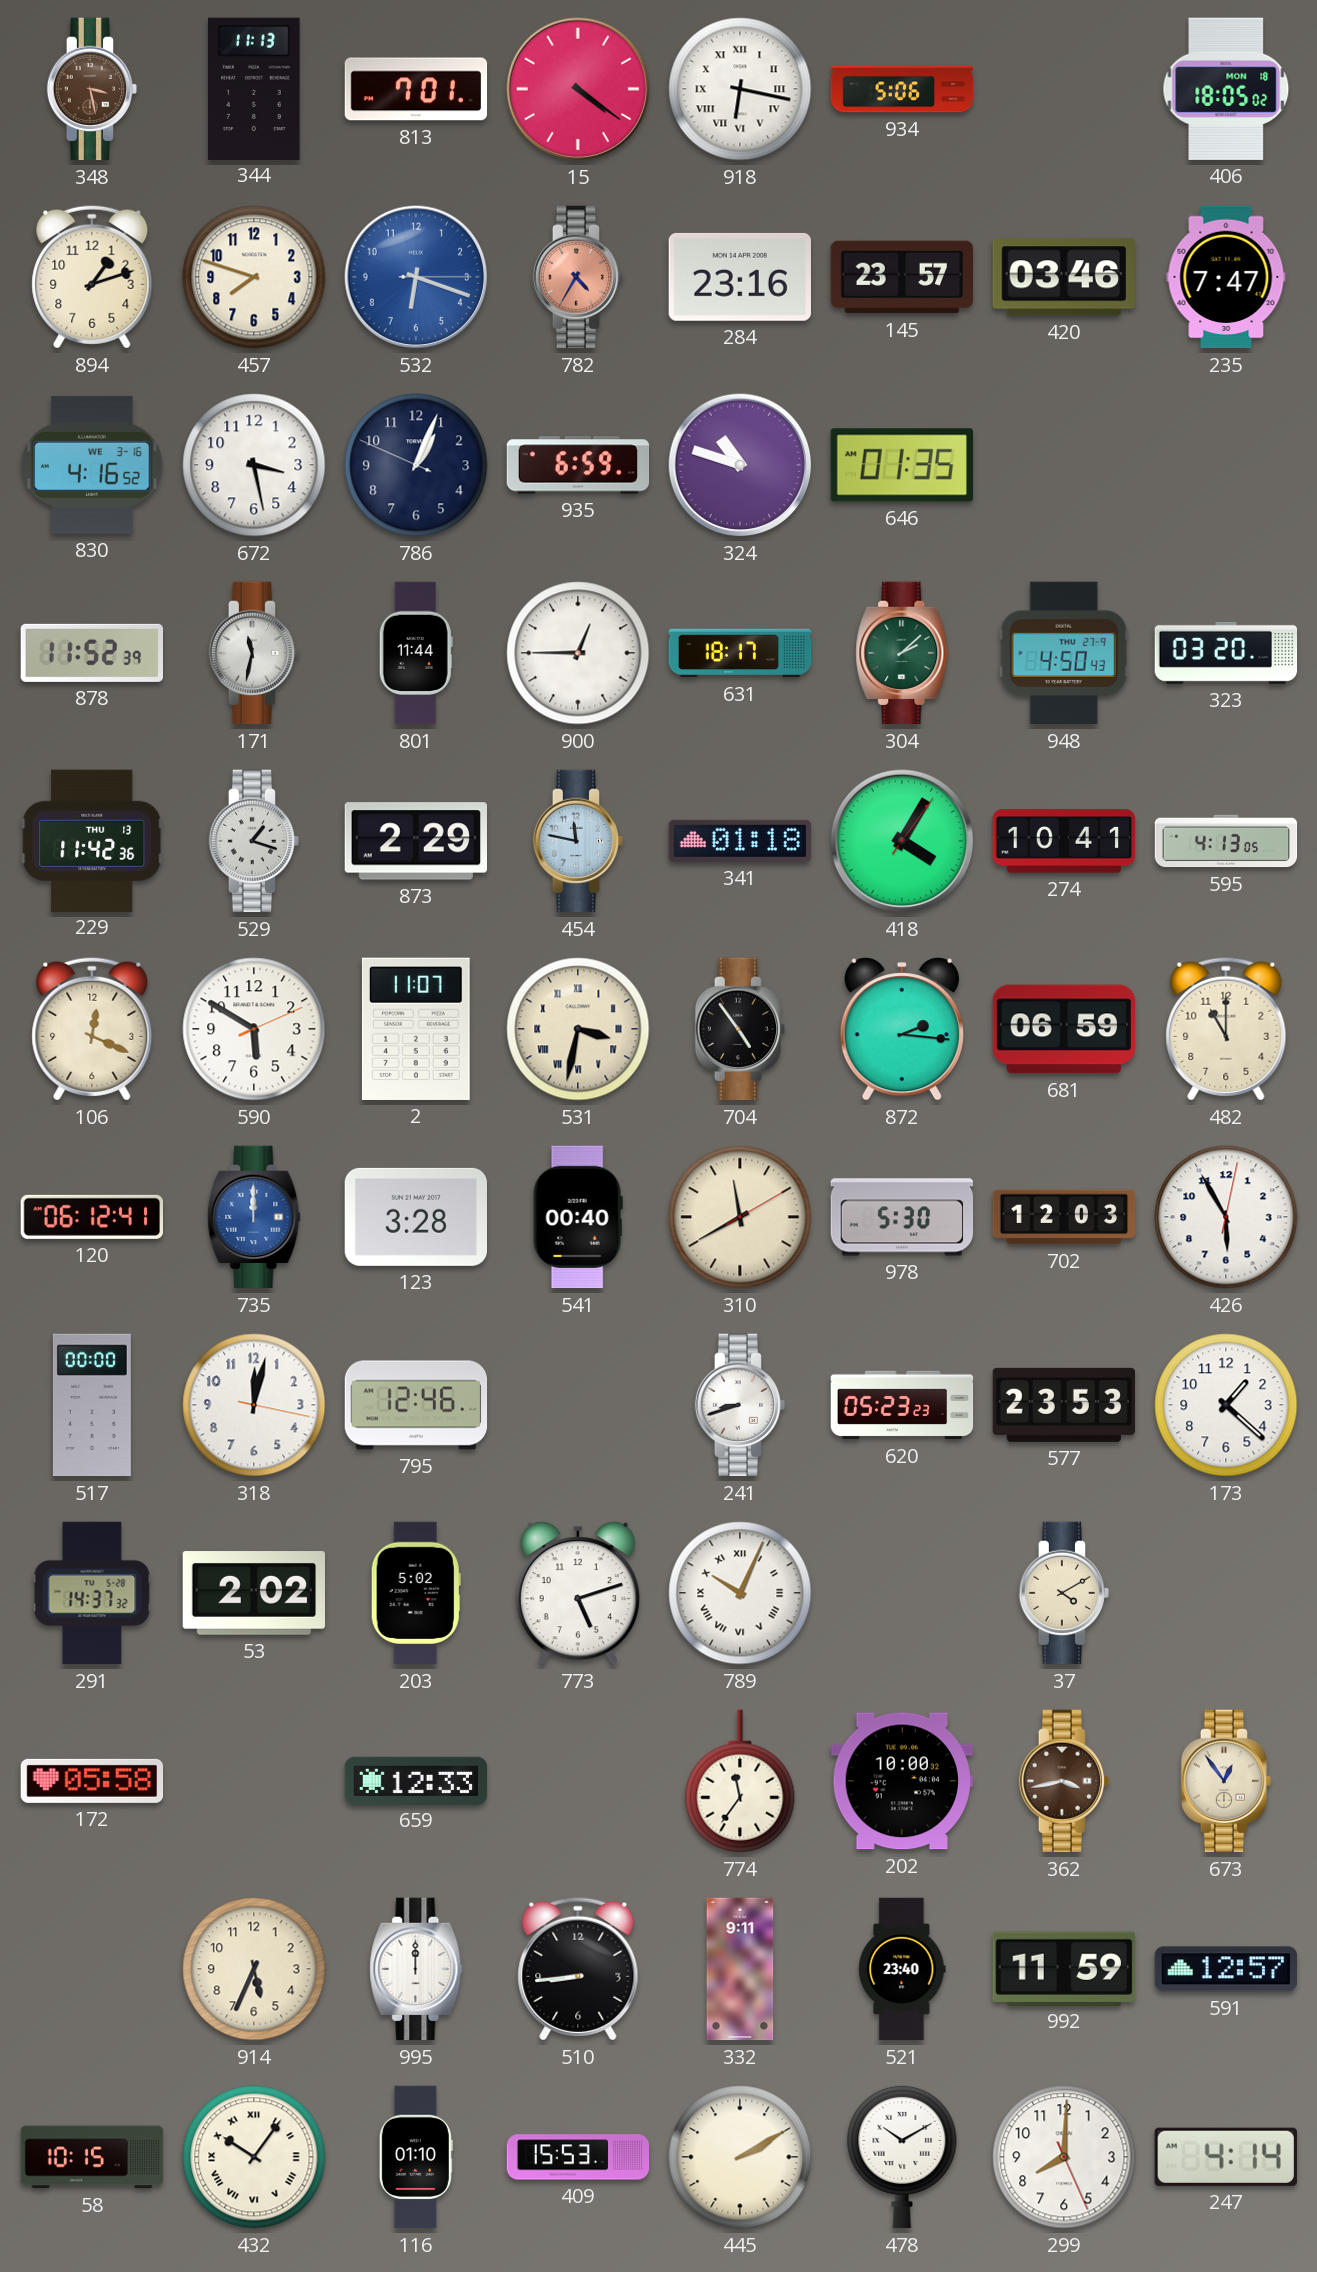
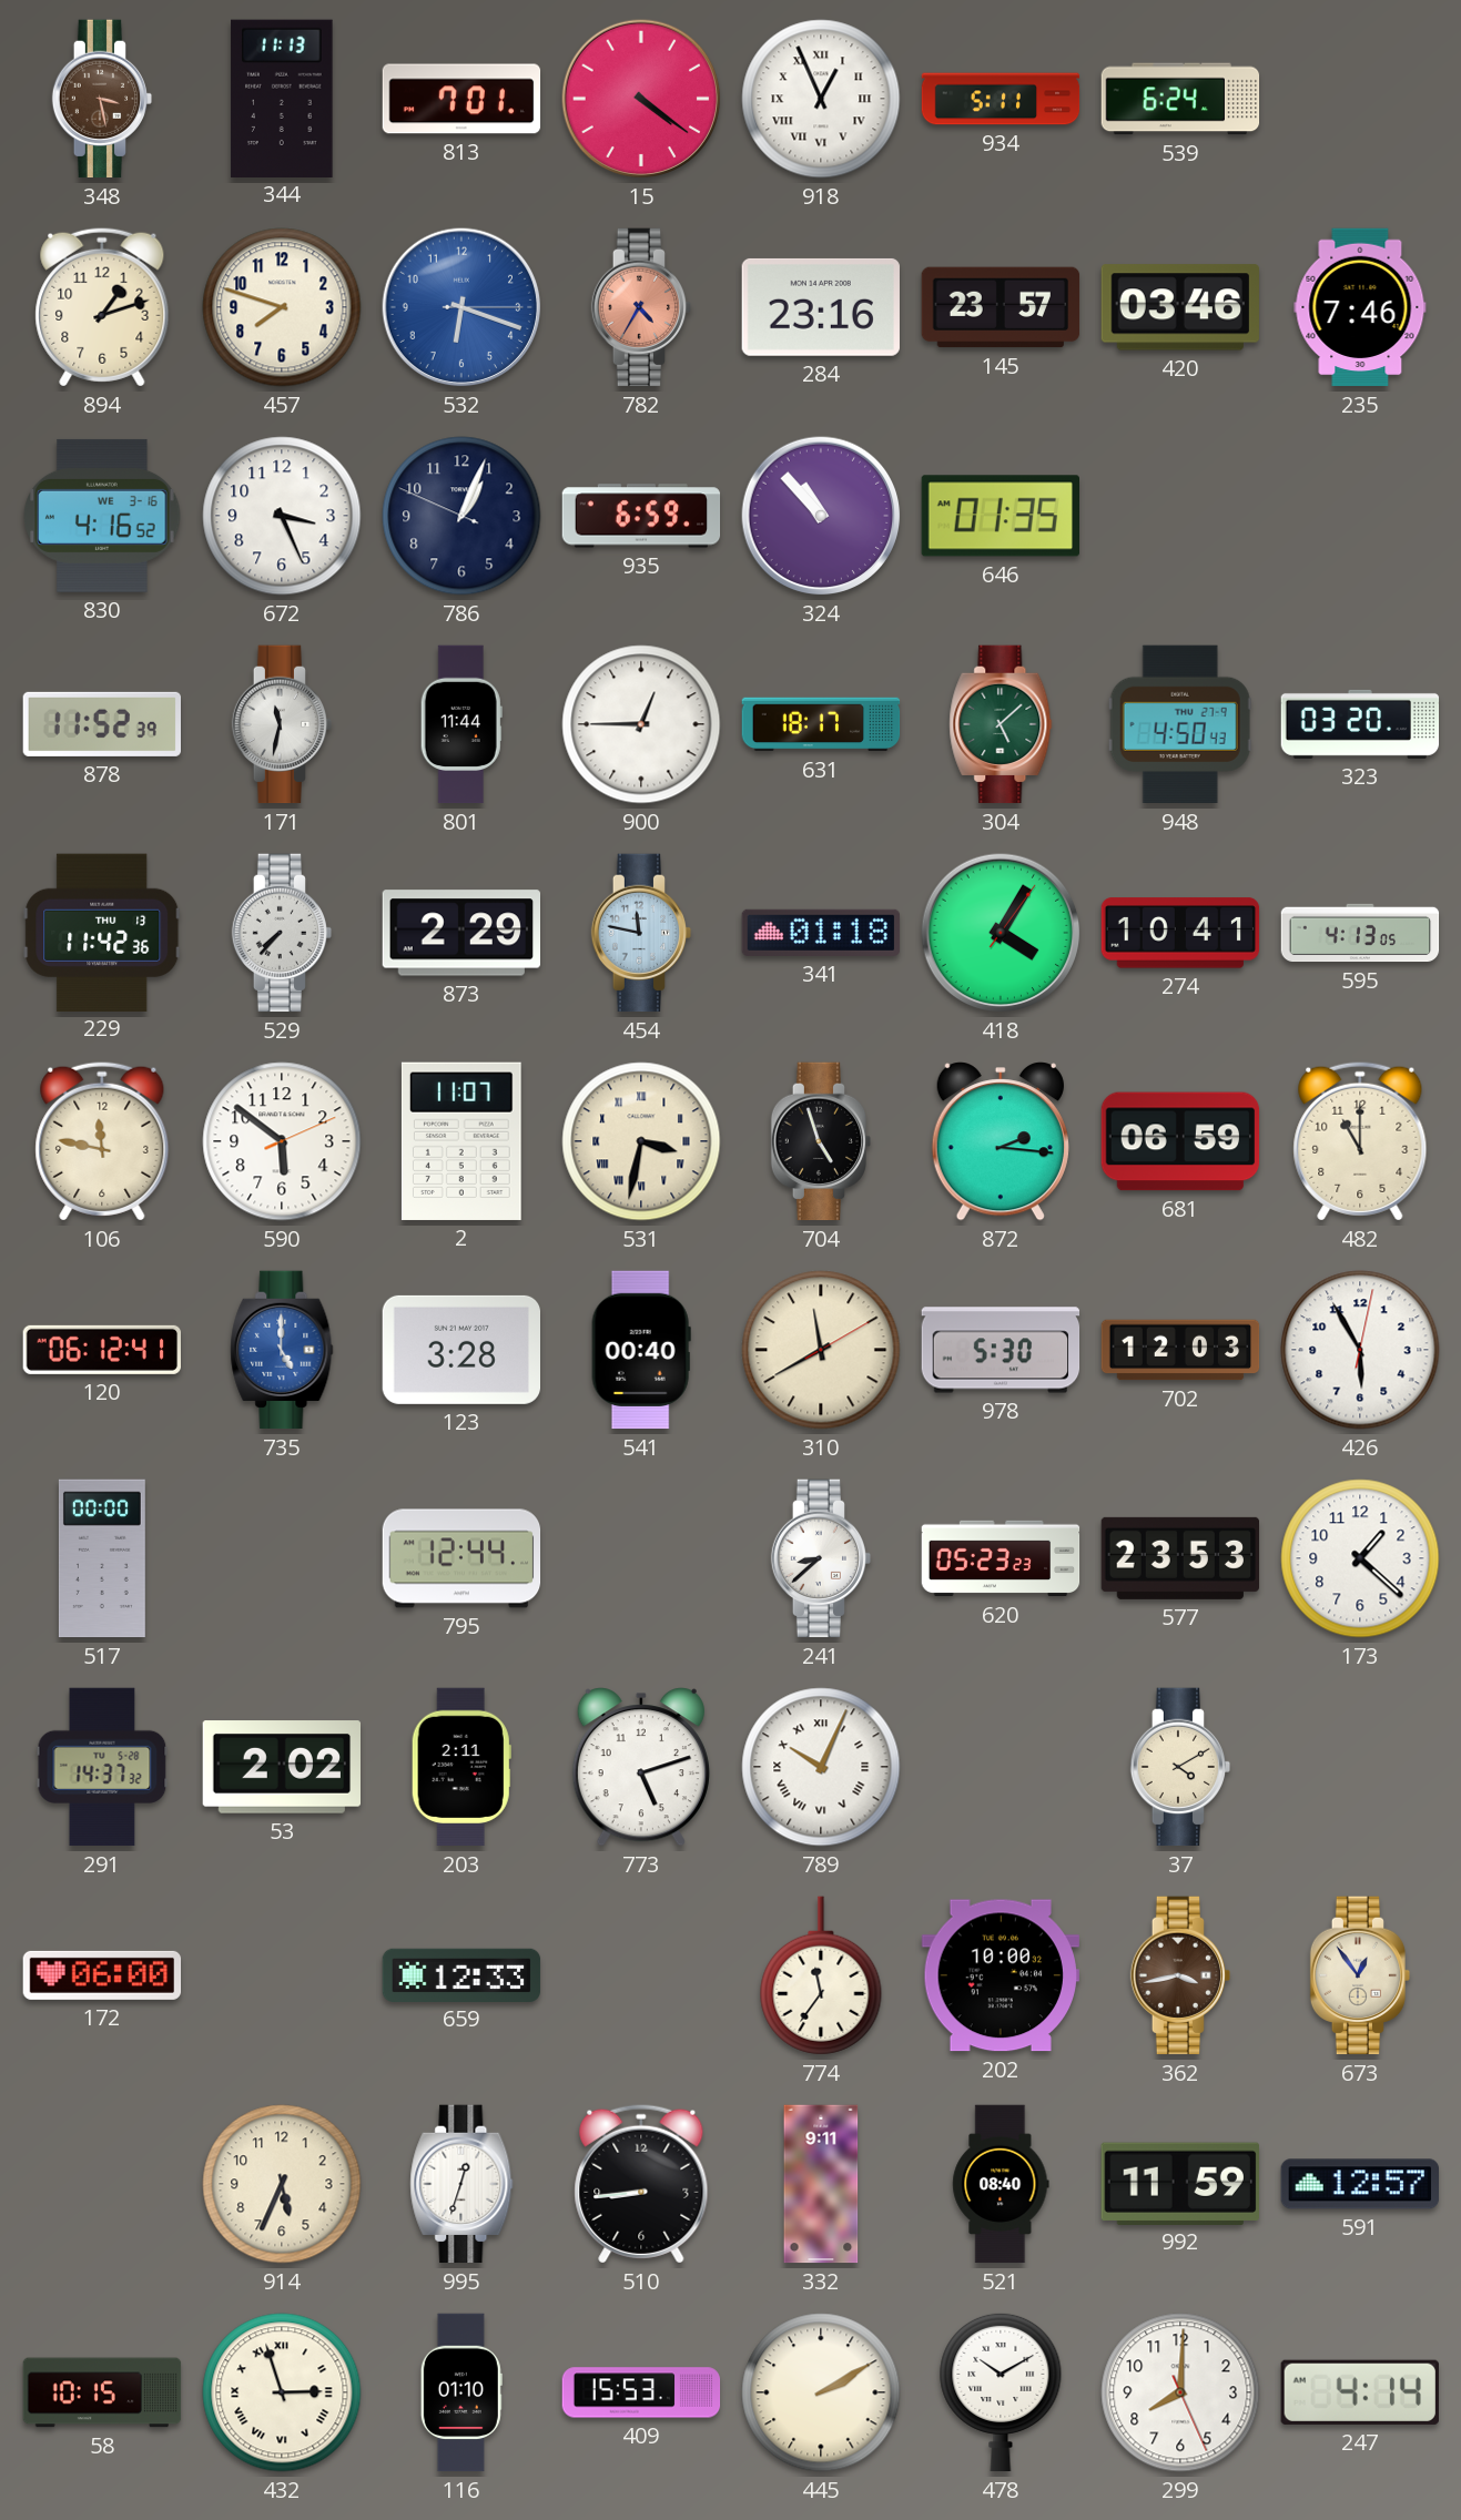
918: 6:17 -> 12:56
934: 5:06 -> 5:11
539: none -> 6:24
406: 18:05 -> none
235: 7:47 -> 7:46
672: 3:28 -> 3:26
324: 10:48 -> 10:53
304: 2:08 -> 5:08
529: 1:18 -> 7:37
106: 12:19 -> 11:47
590: 5:50 -> 5:51
704: 4:54 -> 4:57
735: 12:00 -> 5:00
318: 12:02 -> none
795: 12:46 -> 12:44
241: 8:42 -> 8:38
203: 5:02 -> 2:11
172: 05:58 -> 06:00
995: 12:00 -> 12:33
521: 23:40 -> 08:40
432: 10:06 -> 2:57
